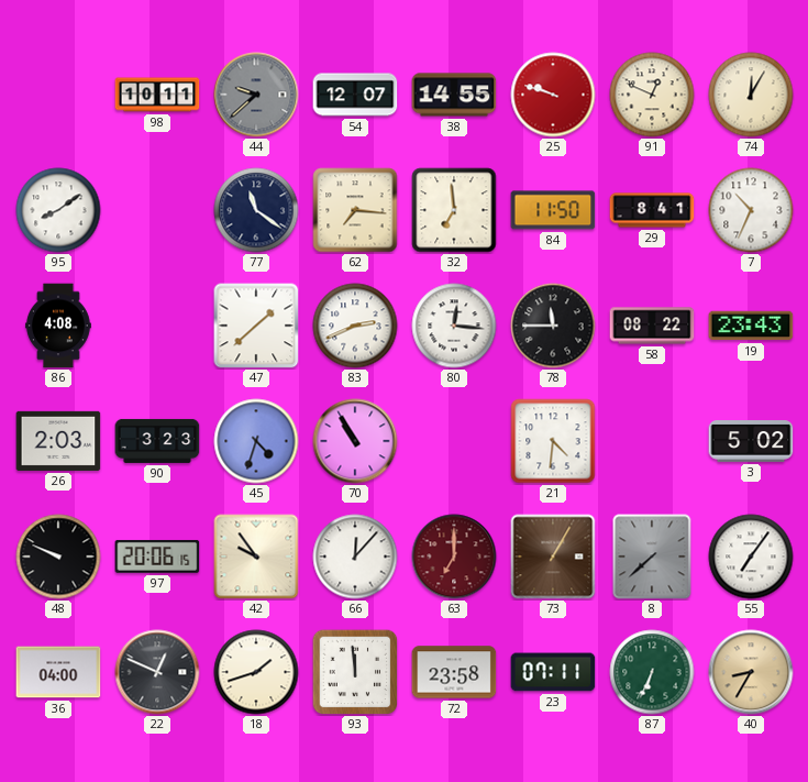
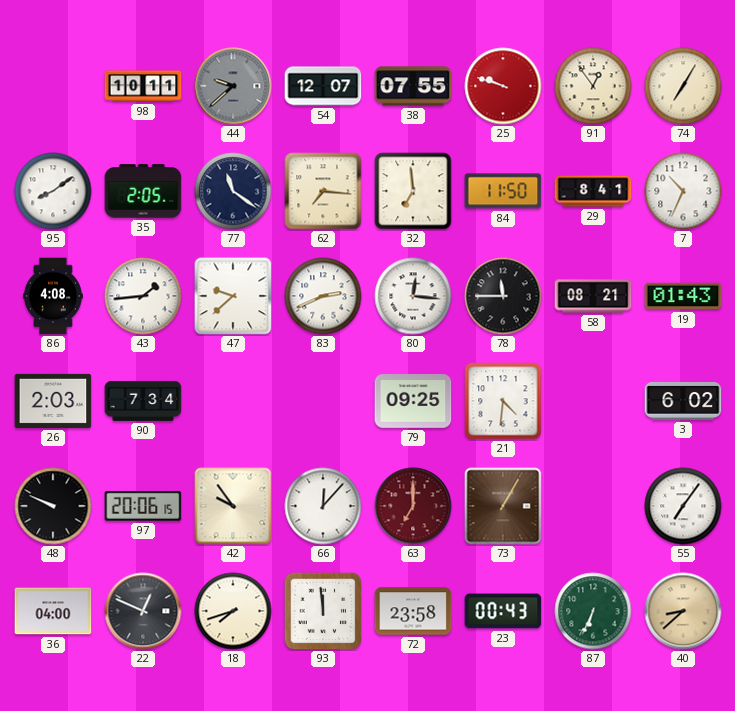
38: 14:55 -> 07:55
91: 12:49 -> 12:54
74: 12:05 -> 7:05
35: none -> 2:05
43: none -> 1:44
47: 1:38 -> 9:38
58: 08:22 -> 08:21
19: 23:43 -> 01:43
90: 3:23 -> 7:34
45: 4:33 -> none
70: 10:55 -> none
79: none -> 09:25
3: 5:02 -> 6:02
8: 7:38 -> none
18: 1:42 -> 7:42
23: 07:11 -> 00:43
40: 8:35 -> 8:38
